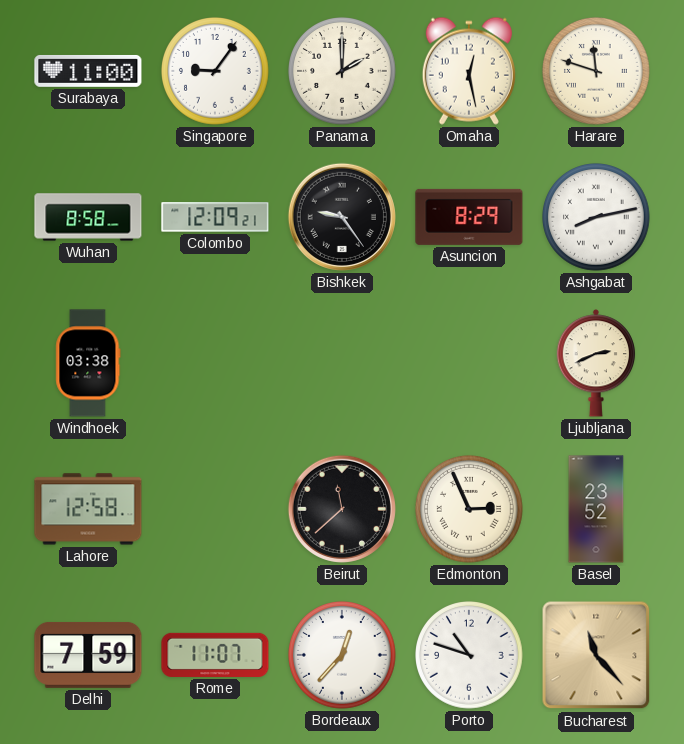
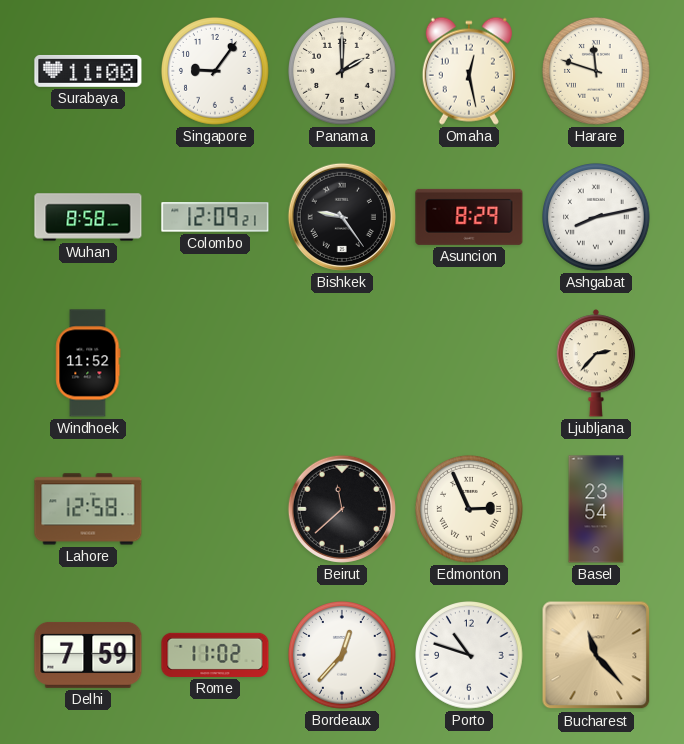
Windhoek: 03:38 -> 11:52
Ljubljana: 2:41 -> 2:37
Basel: 23:52 -> 23:54
Rome: 11:07 -> 11:02
